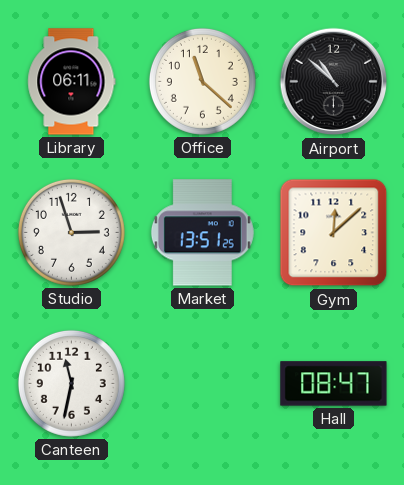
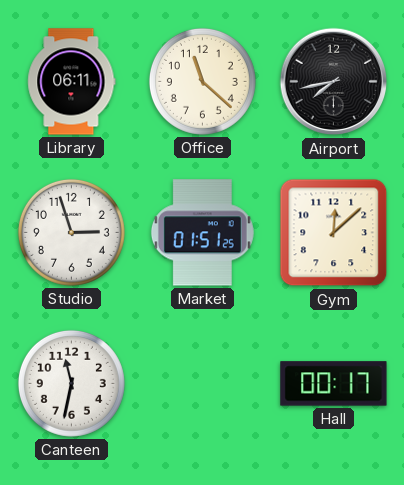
Airport: 10:52 -> 7:43
Market: 13:51 -> 01:51
Hall: 08:47 -> 00:17
